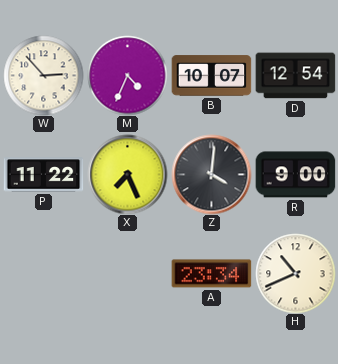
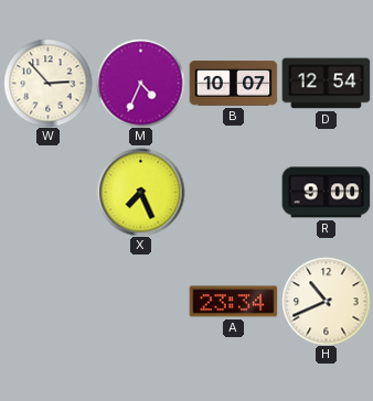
P: 11:22 -> none
Z: 4:01 -> none
